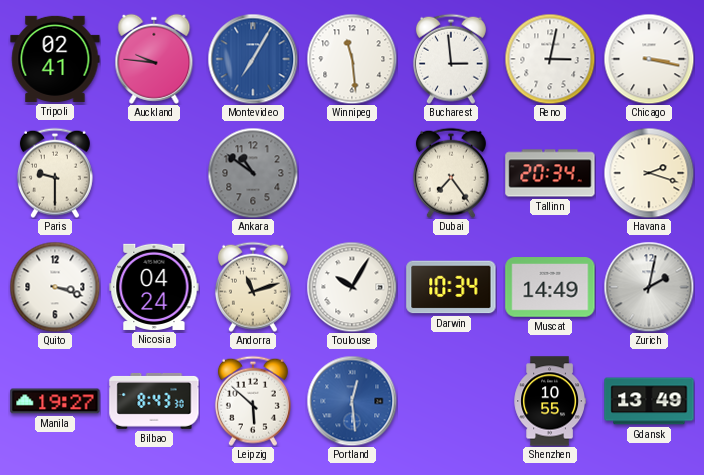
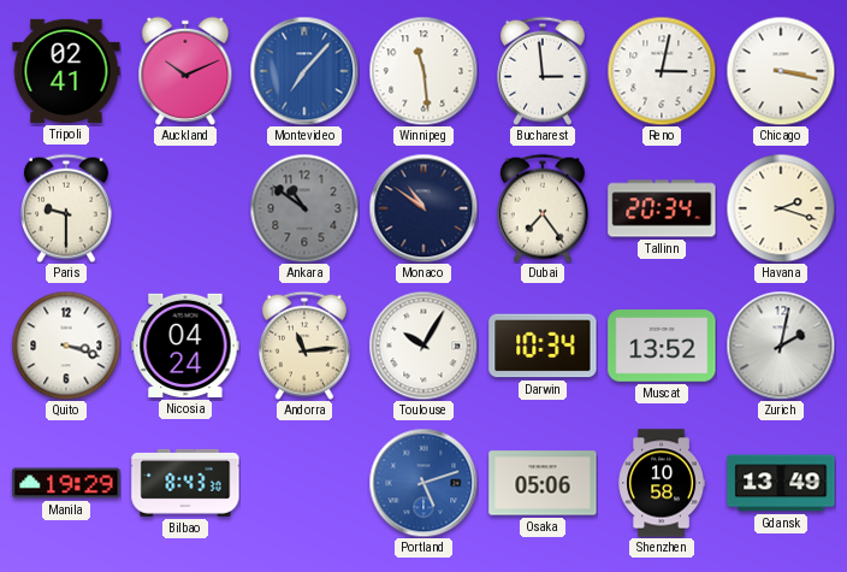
Auckland: 9:46 -> 10:11
Montevideo: 7:05 -> 7:07
Monaco: none -> 10:51
Andorra: 11:12 -> 11:14
Muscat: 14:49 -> 13:52
Manila: 19:27 -> 19:29
Leipzig: 5:52 -> none
Portland: 12:29 -> 5:12
Osaka: none -> 05:06
Shenzhen: 10:55 -> 10:58
